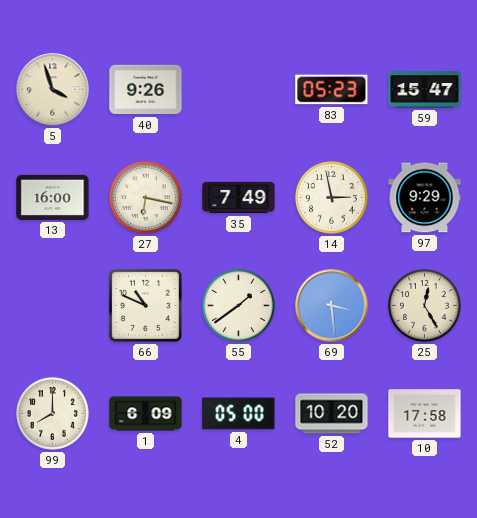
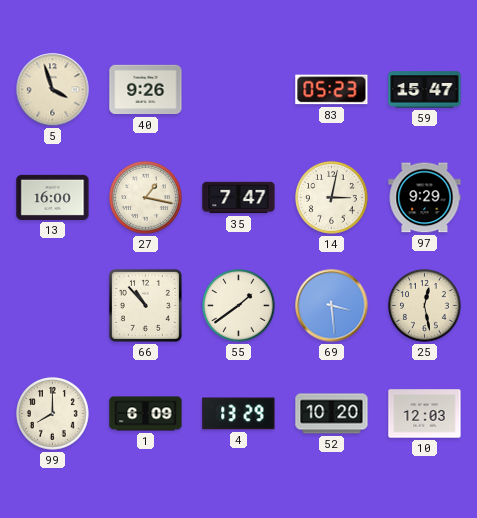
27: 6:17 -> 1:17
35: 7:49 -> 7:47
14: 2:58 -> 3:02
66: 10:49 -> 10:53
25: 12:25 -> 12:28
4: 05:00 -> 13:29
10: 17:58 -> 12:03
